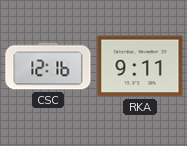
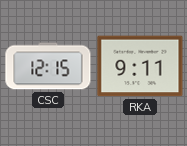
CSC: 12:16 -> 12:15
